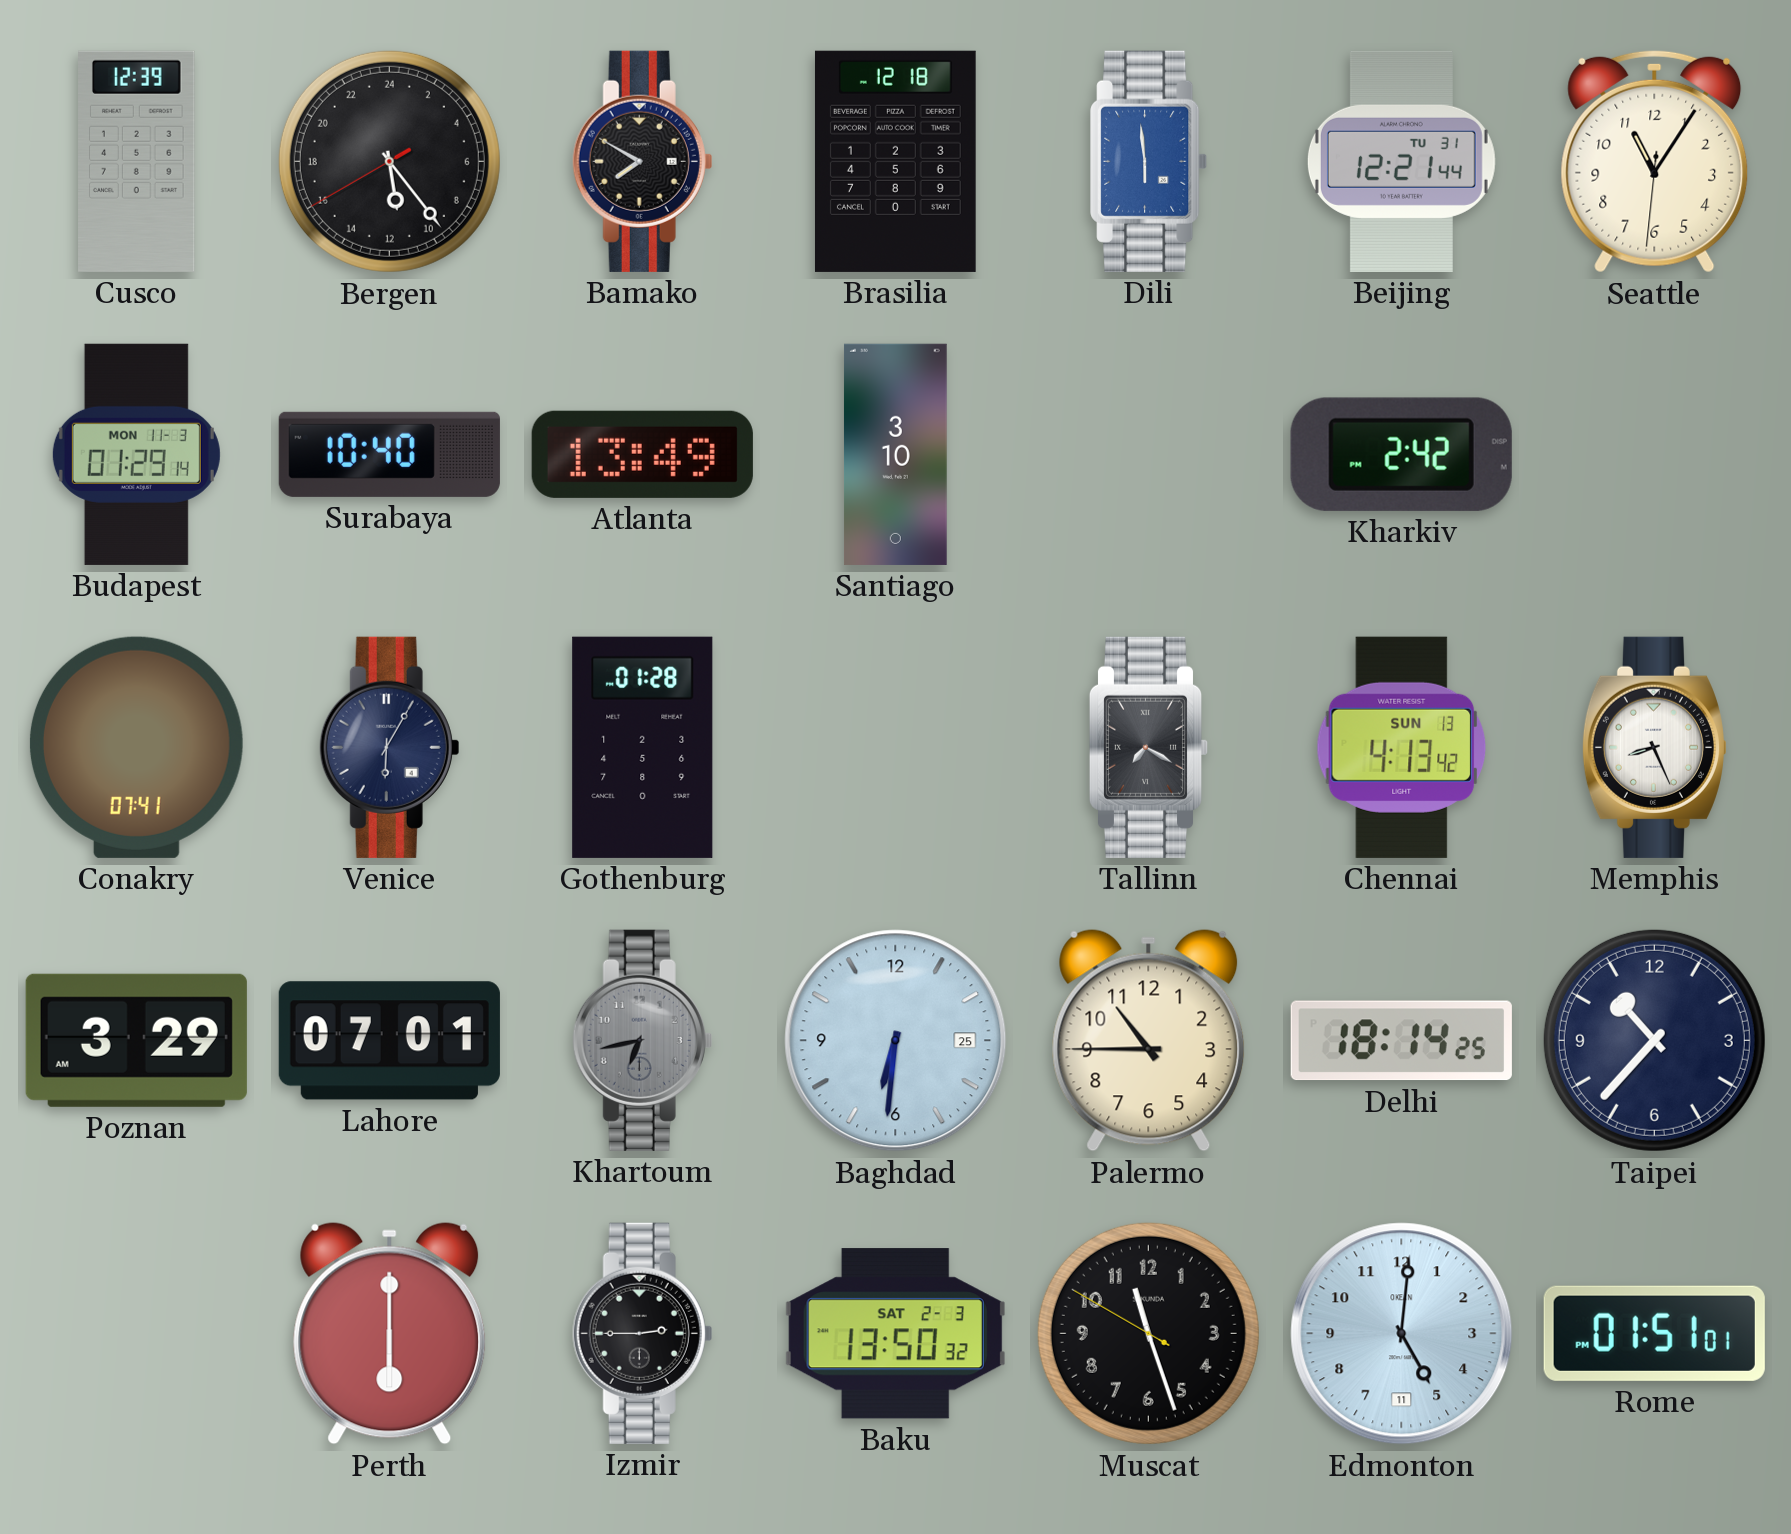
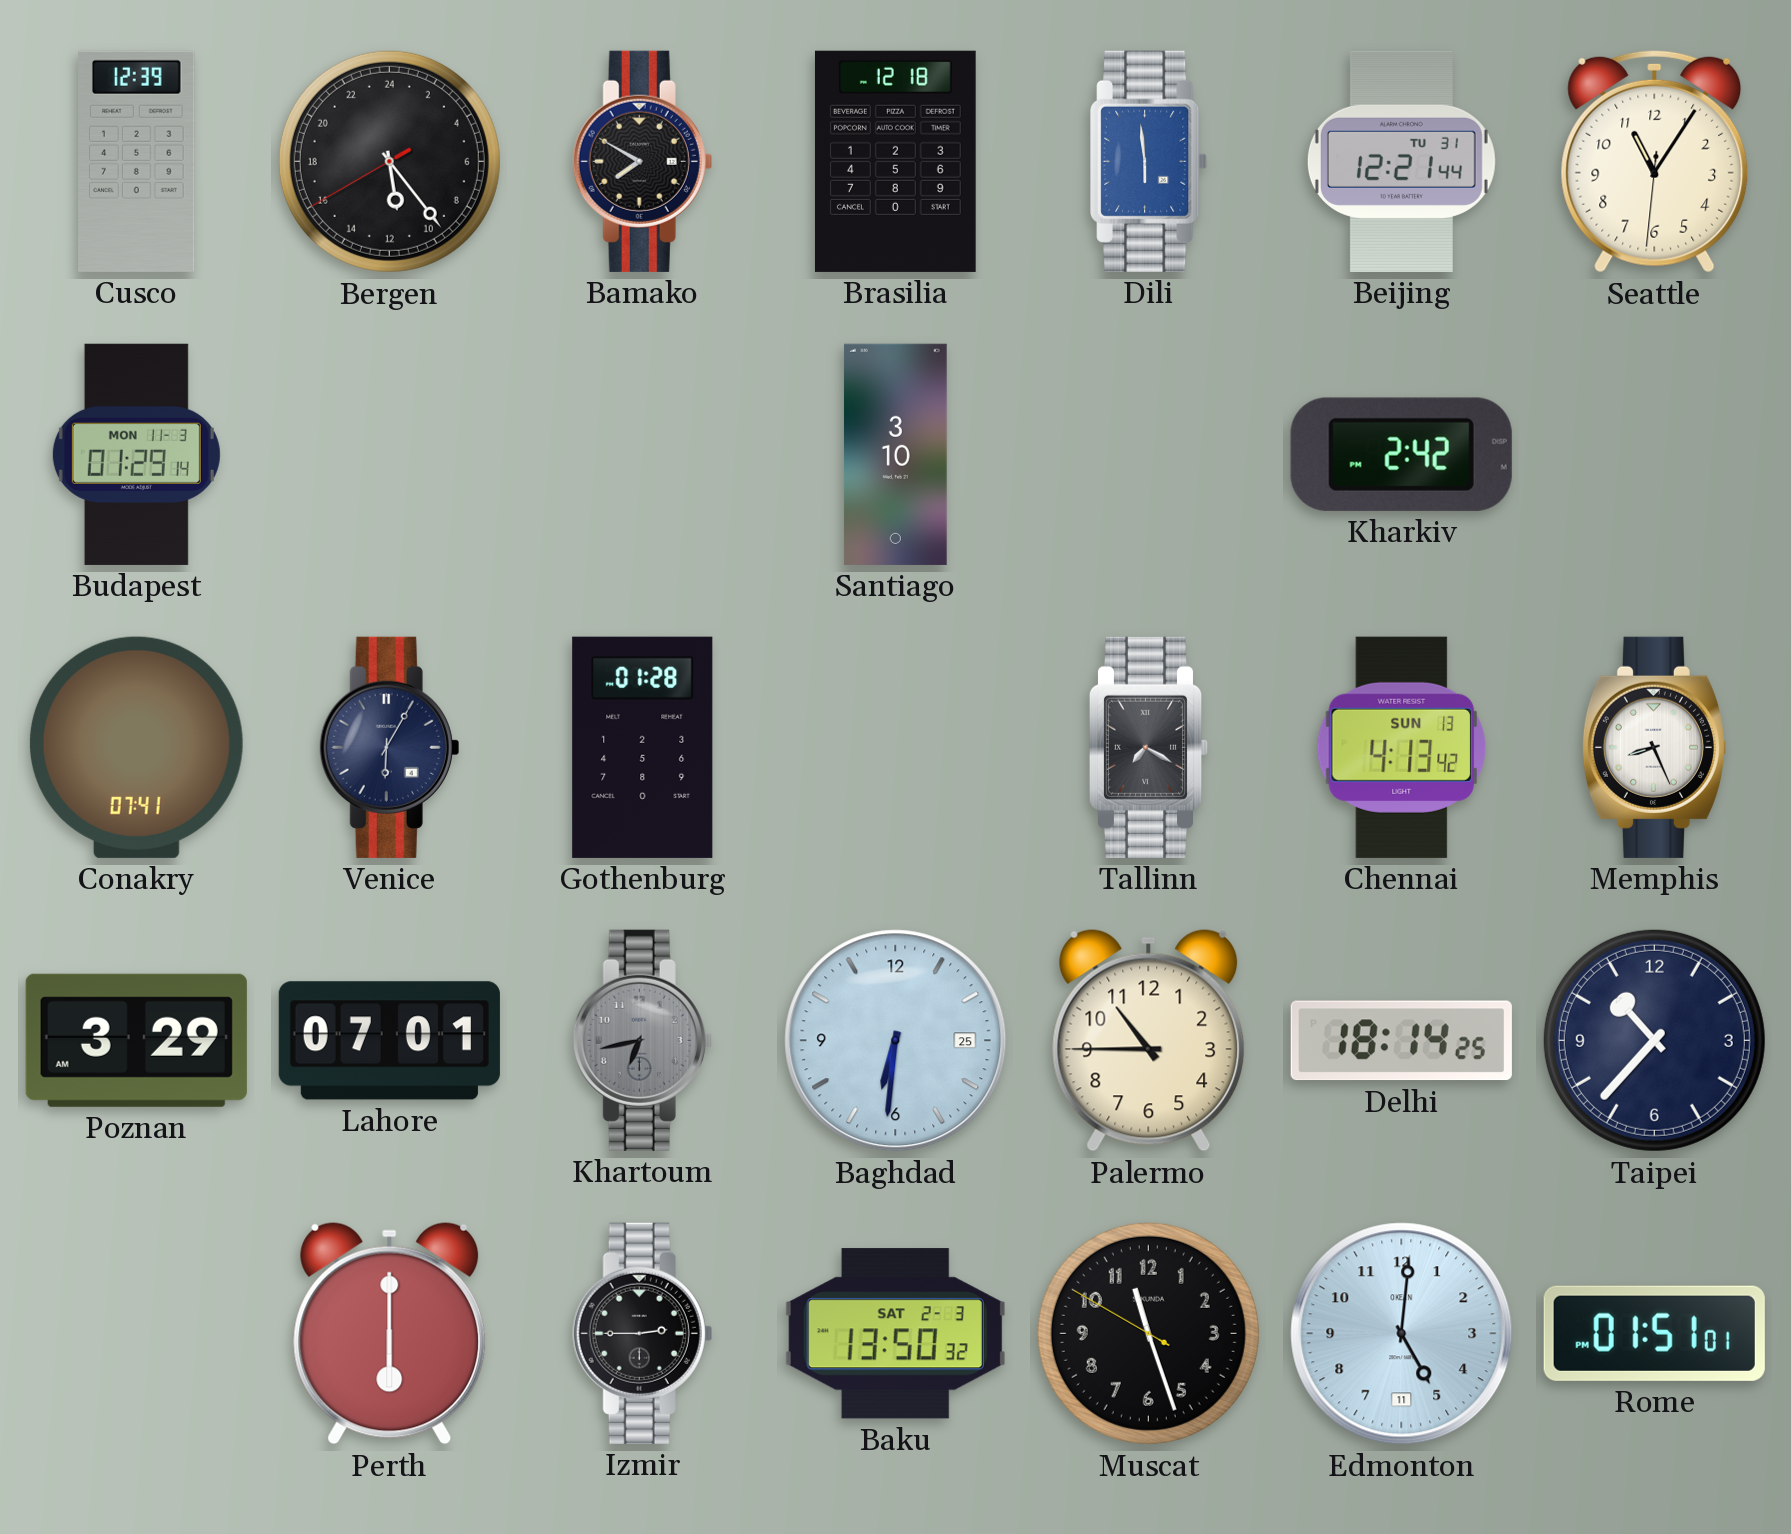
Surabaya: 10:40 -> none
Atlanta: 13:49 -> none
